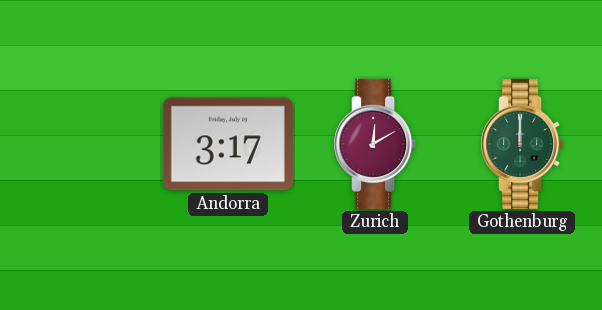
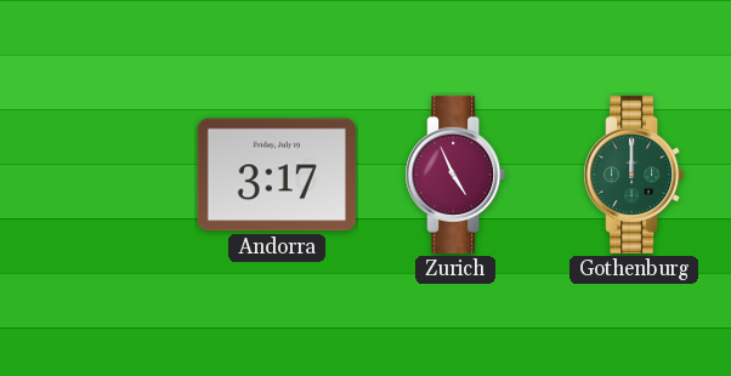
Zurich: 12:10 -> 4:56
